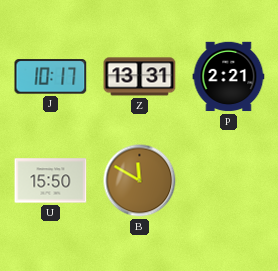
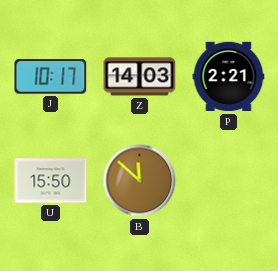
Z: 13:31 -> 14:03
B: 11:50 -> 11:52
